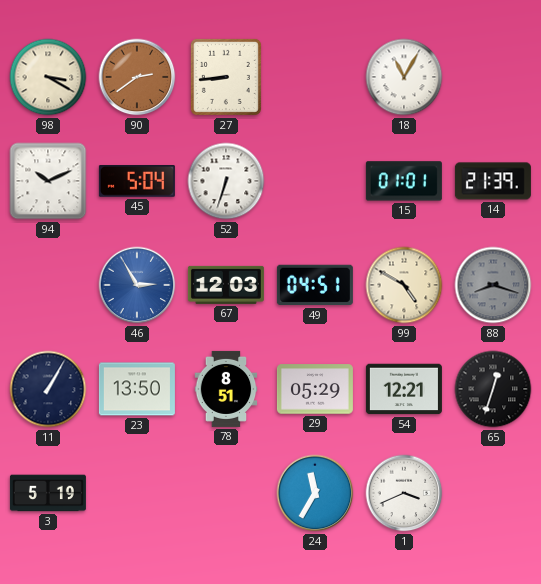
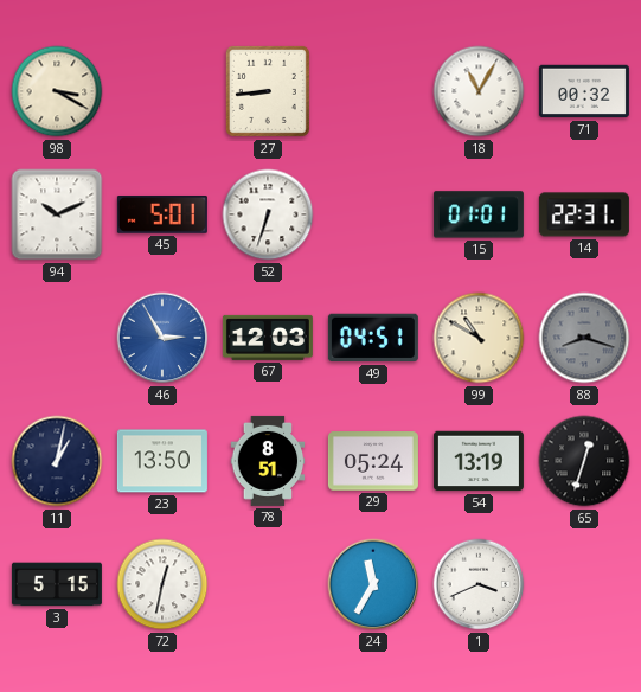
90: 2:39 -> none
71: none -> 00:32
45: 5:04 -> 5:01
14: 21:39 -> 22:31
99: 4:50 -> 10:50
11: 1:05 -> 1:02
29: 05:29 -> 05:24
54: 12:21 -> 13:19
3: 5:19 -> 5:15
72: none -> 12:32
